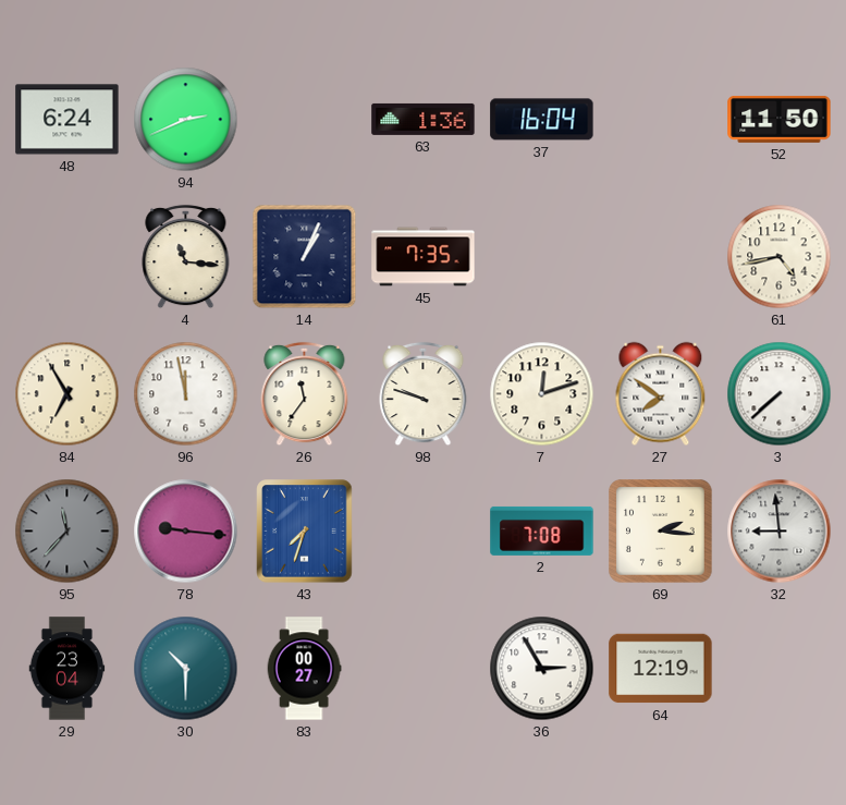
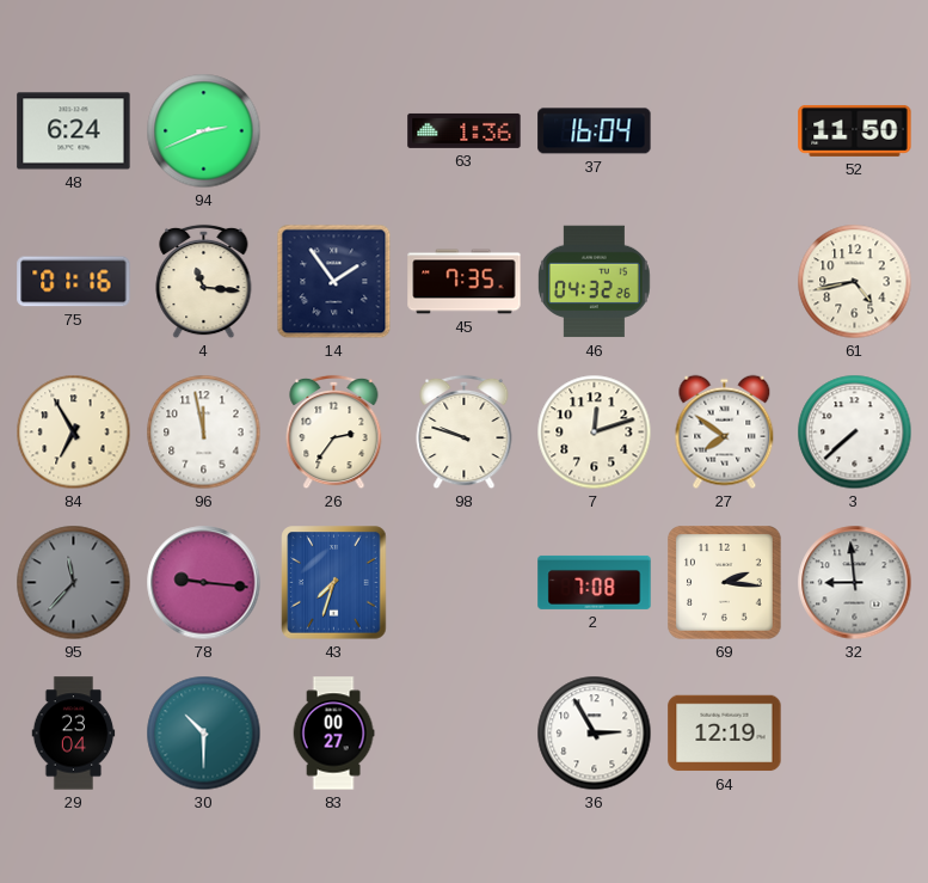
75: none -> 01:16
14: 1:04 -> 1:54
46: none -> 04:32
26: 11:36 -> 2:36
